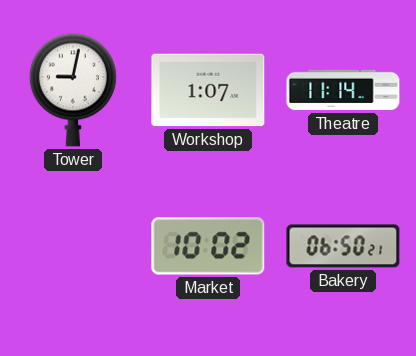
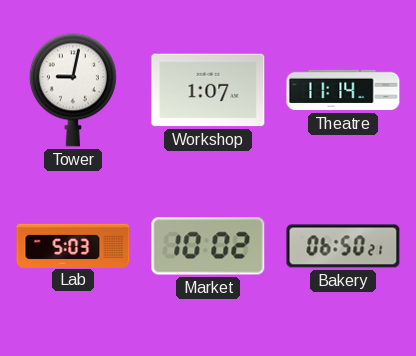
Lab: none -> 5:03
